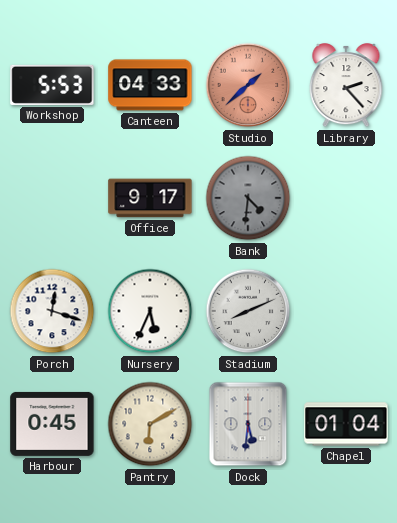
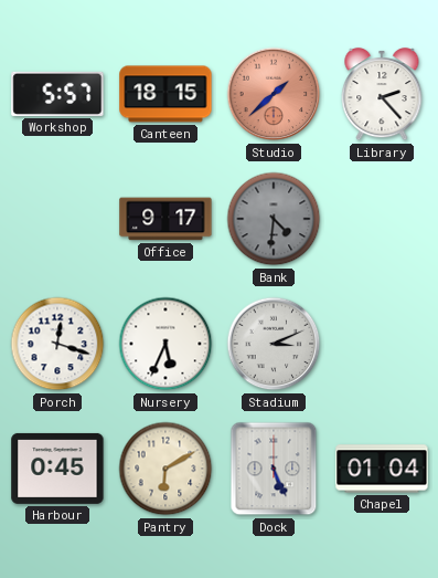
Workshop: 5:53 -> 5:57
Canteen: 04:33 -> 18:15
Stadium: 8:11 -> 3:11
Dock: 5:31 -> 5:26
